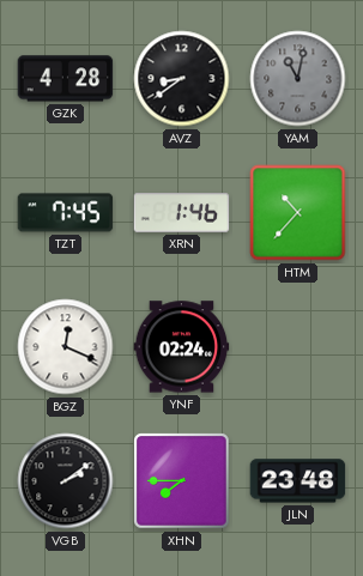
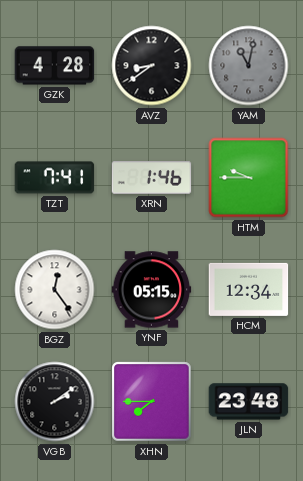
TZT: 7:45 -> 7:41
HTM: 10:37 -> 9:45
BGZ: 12:19 -> 12:24
YNF: 02:24 -> 05:15
HCM: none -> 12:34
